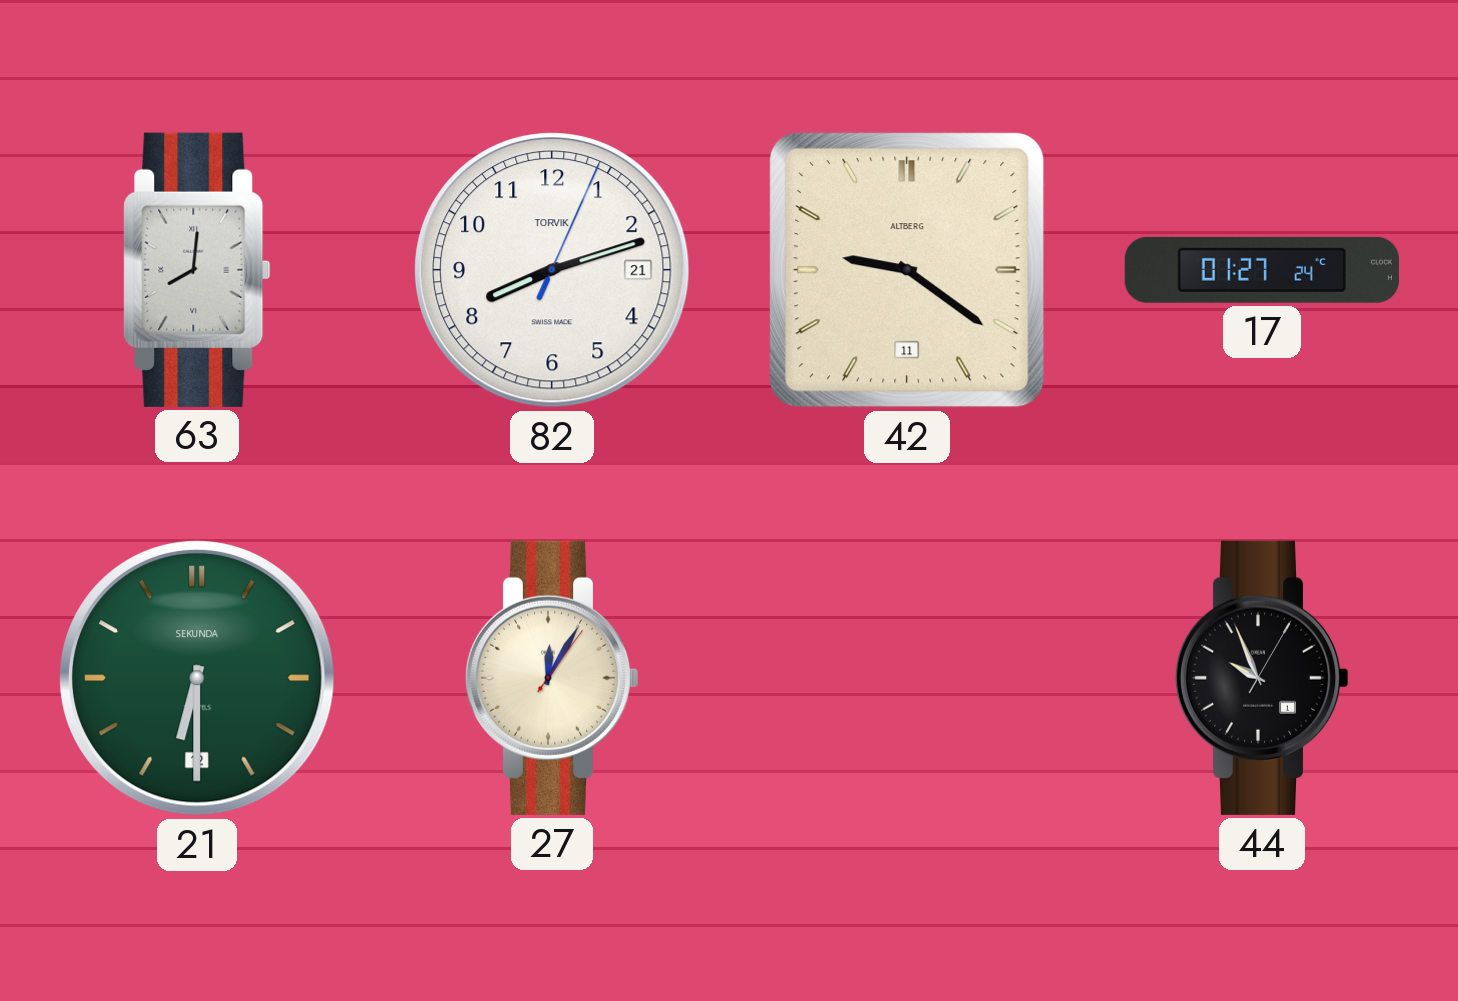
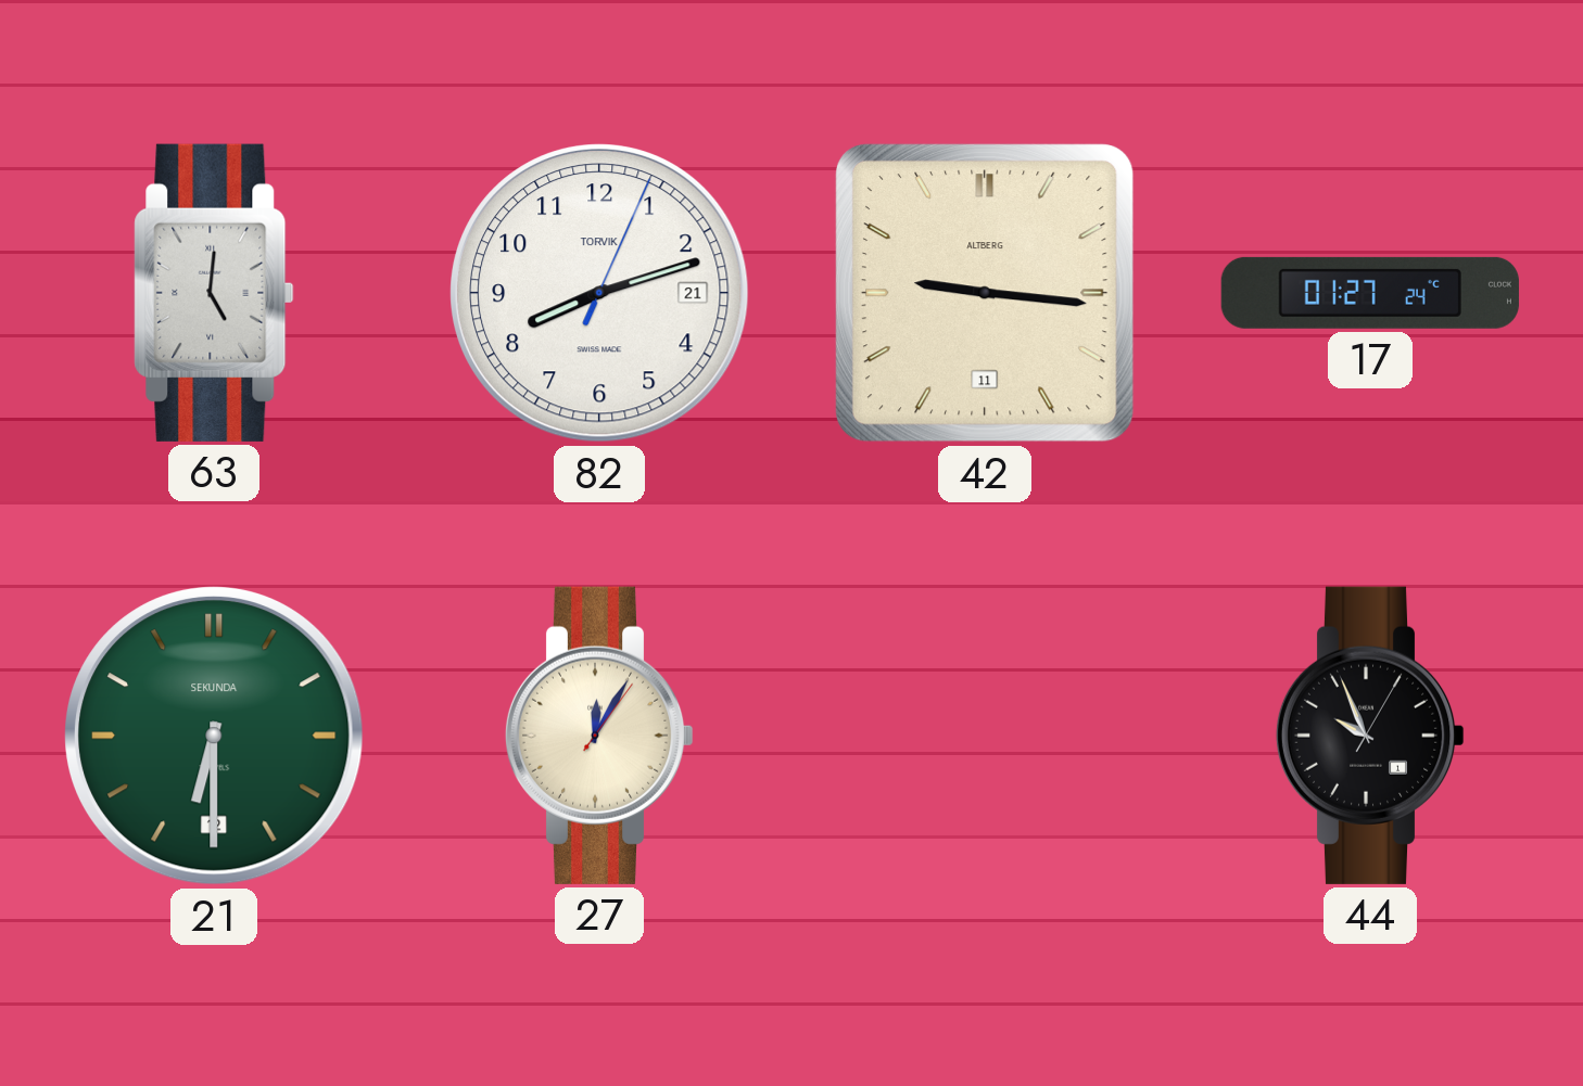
63: 8:01 -> 5:01
42: 9:21 -> 9:16
